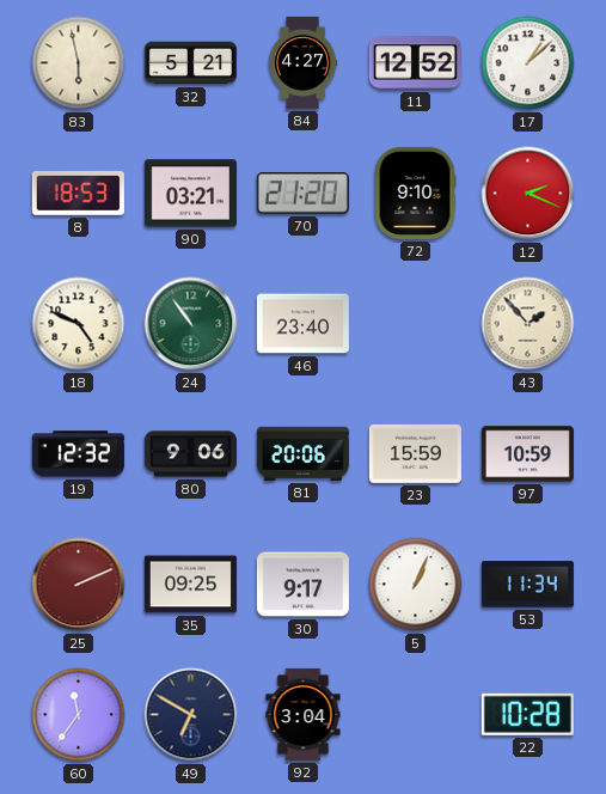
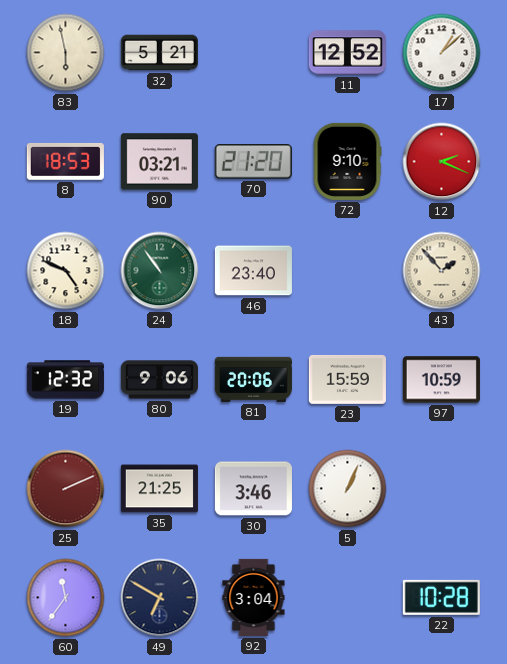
84: 4:27 -> none
35: 09:25 -> 21:25
30: 9:17 -> 3:46
53: 11:34 -> none
